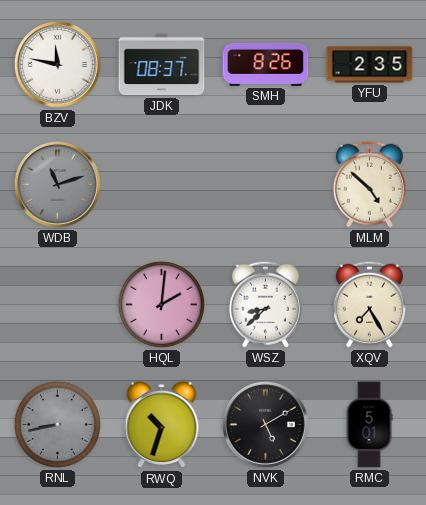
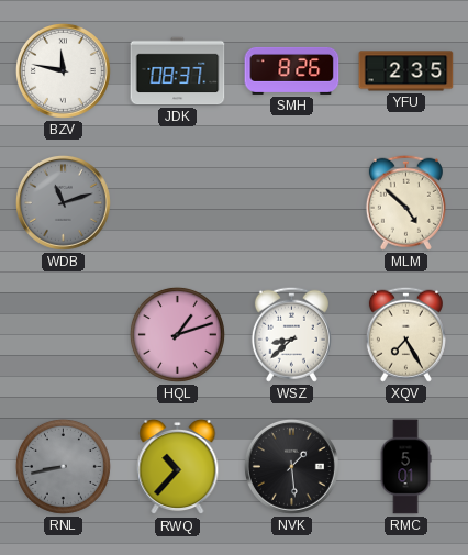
HQL: 2:01 -> 1:12
RWQ: 10:33 -> 10:37
NVK: 5:10 -> 1:29
